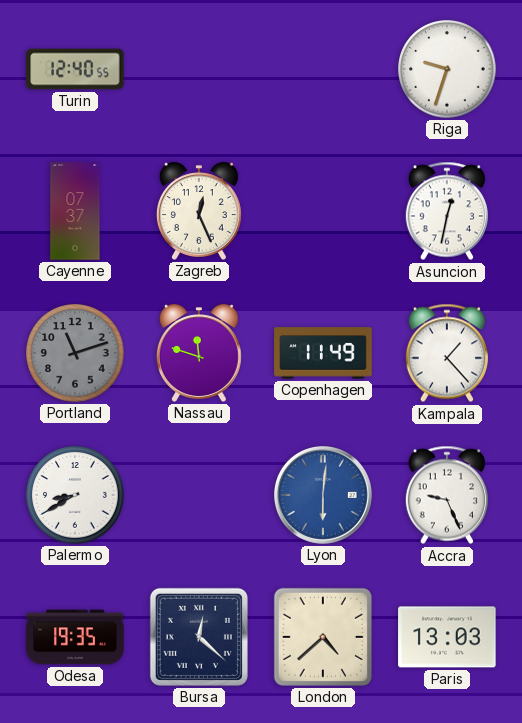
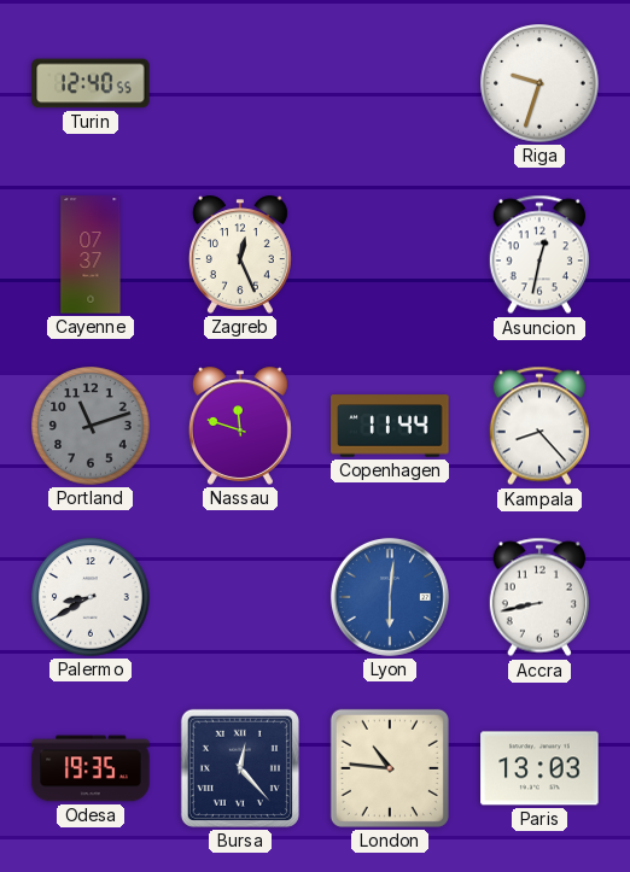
Copenhagen: 11:49 -> 11:44
Kampala: 1:23 -> 8:23
Accra: 9:26 -> 8:43
Bursa: 12:22 -> 12:23
London: 4:38 -> 10:46
